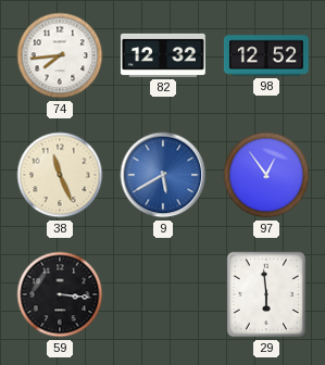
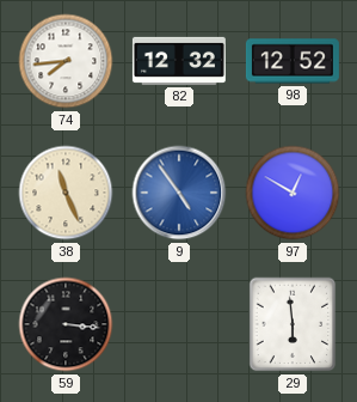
9: 5:40 -> 4:54
97: 12:54 -> 12:50
